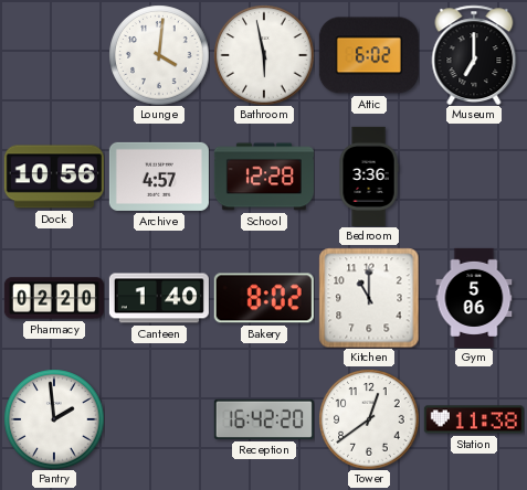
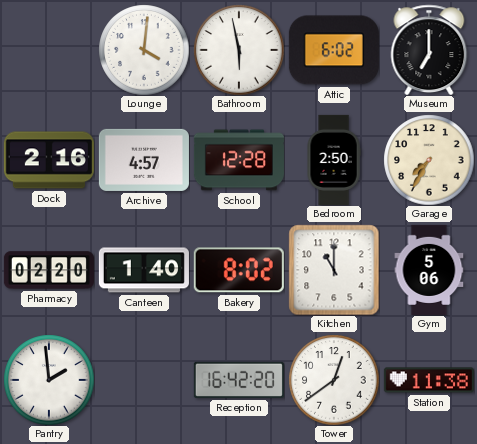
Dock: 10:56 -> 2:16
Bedroom: 3:36 -> 2:50
Garage: none -> 7:35
